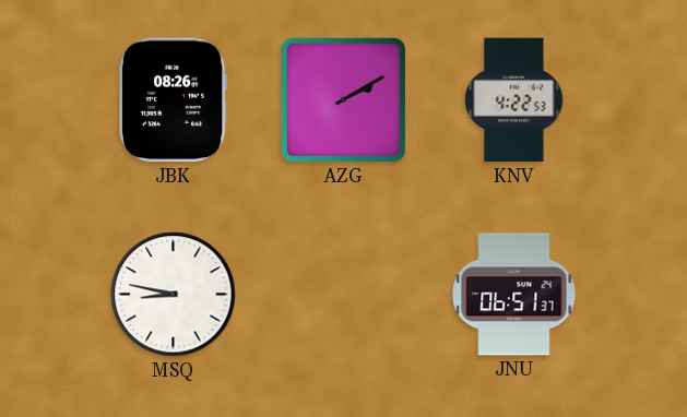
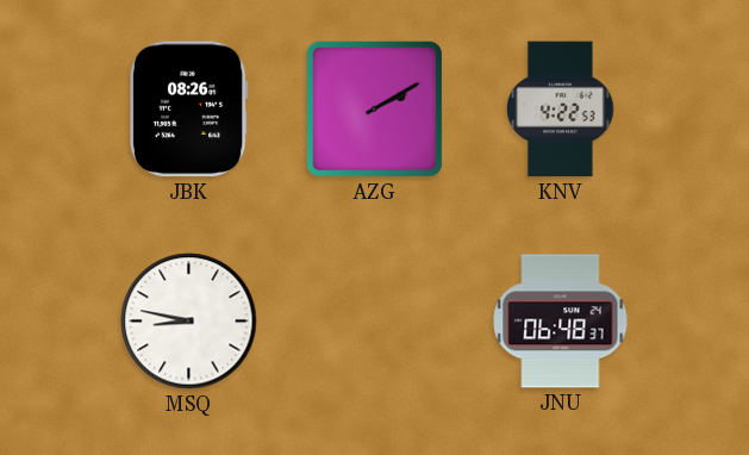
JNU: 06:51 -> 06:48
